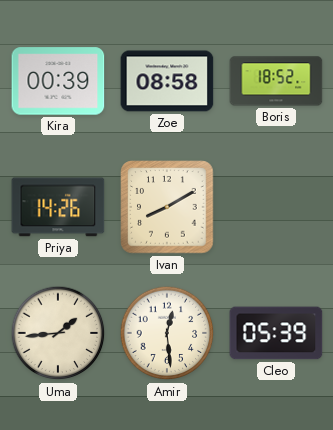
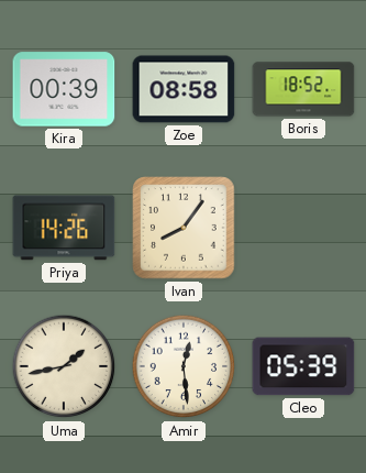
Ivan: 8:10 -> 8:06
Uma: 1:44 -> 1:43
